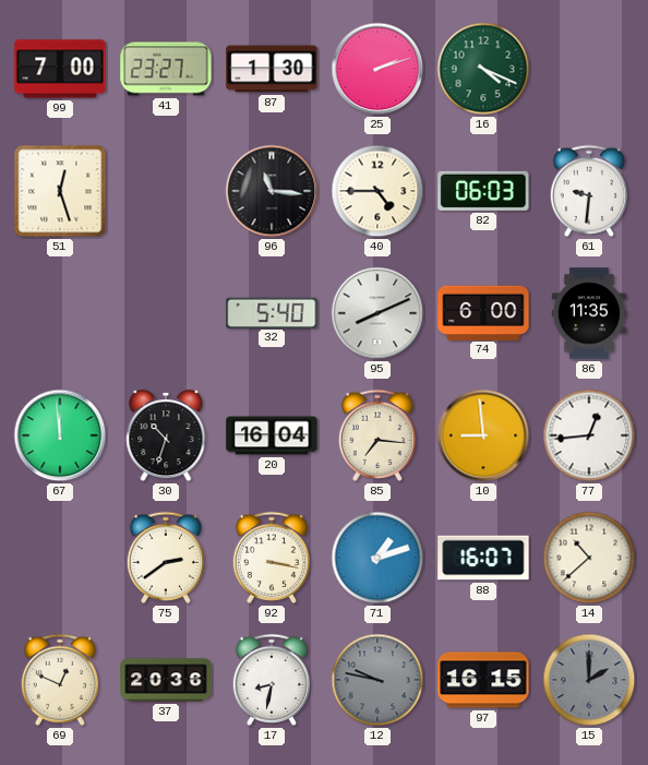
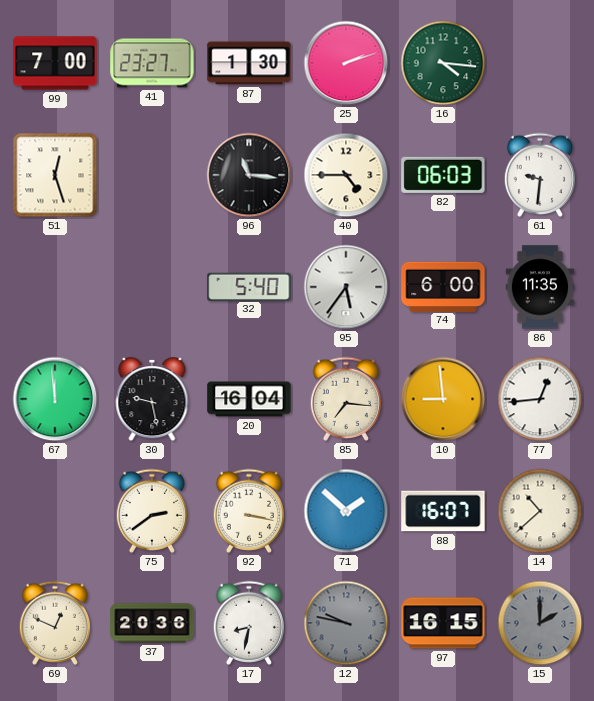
16: 4:19 -> 4:16
95: 8:11 -> 5:36
30: 10:33 -> 9:28
71: 1:12 -> 1:52
